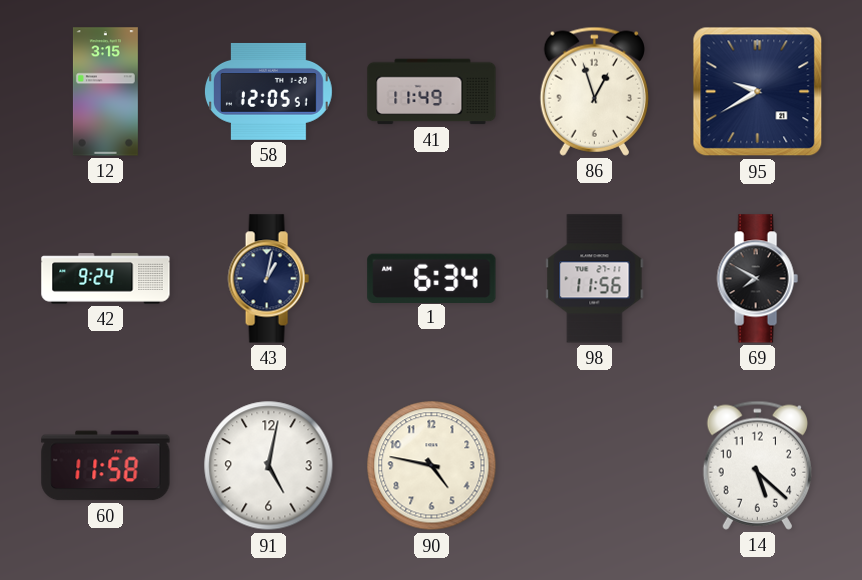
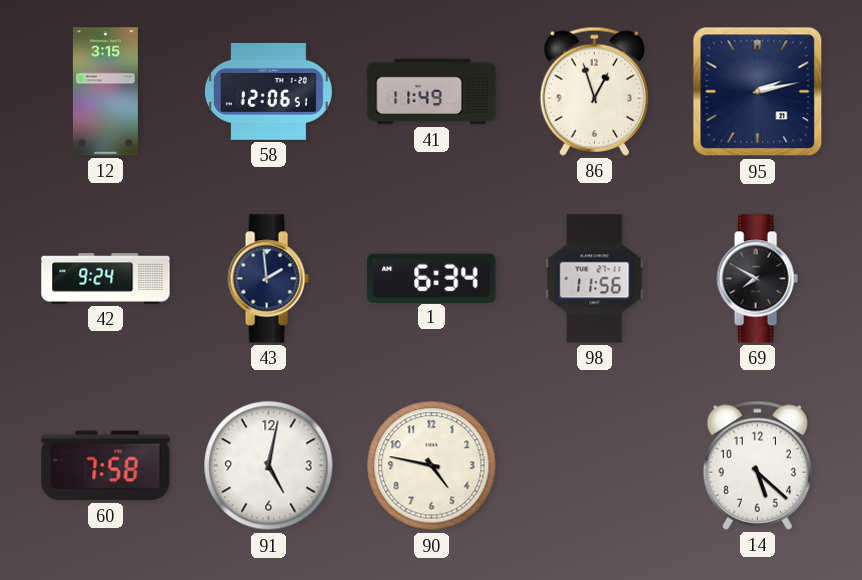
58: 12:05 -> 12:06
95: 9:40 -> 2:13
43: 1:02 -> 1:59
60: 11:58 -> 7:58
